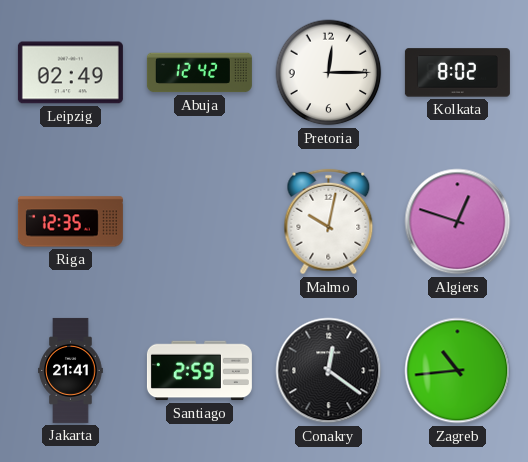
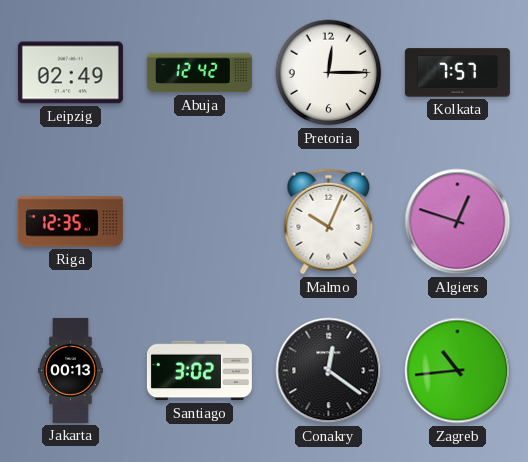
Kolkata: 8:02 -> 7:57
Malmo: 10:02 -> 10:04
Jakarta: 21:41 -> 00:13
Santiago: 2:59 -> 3:02
